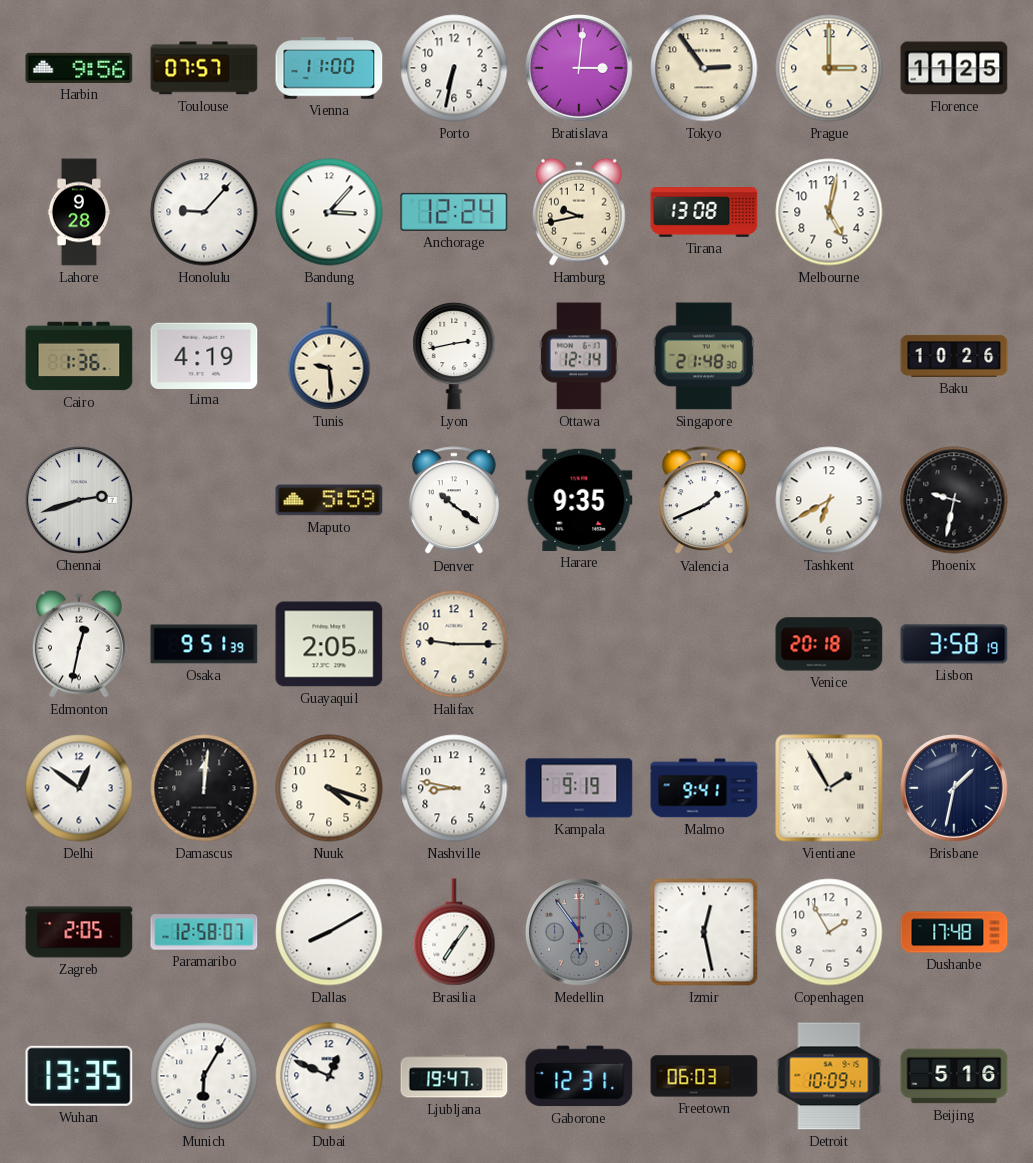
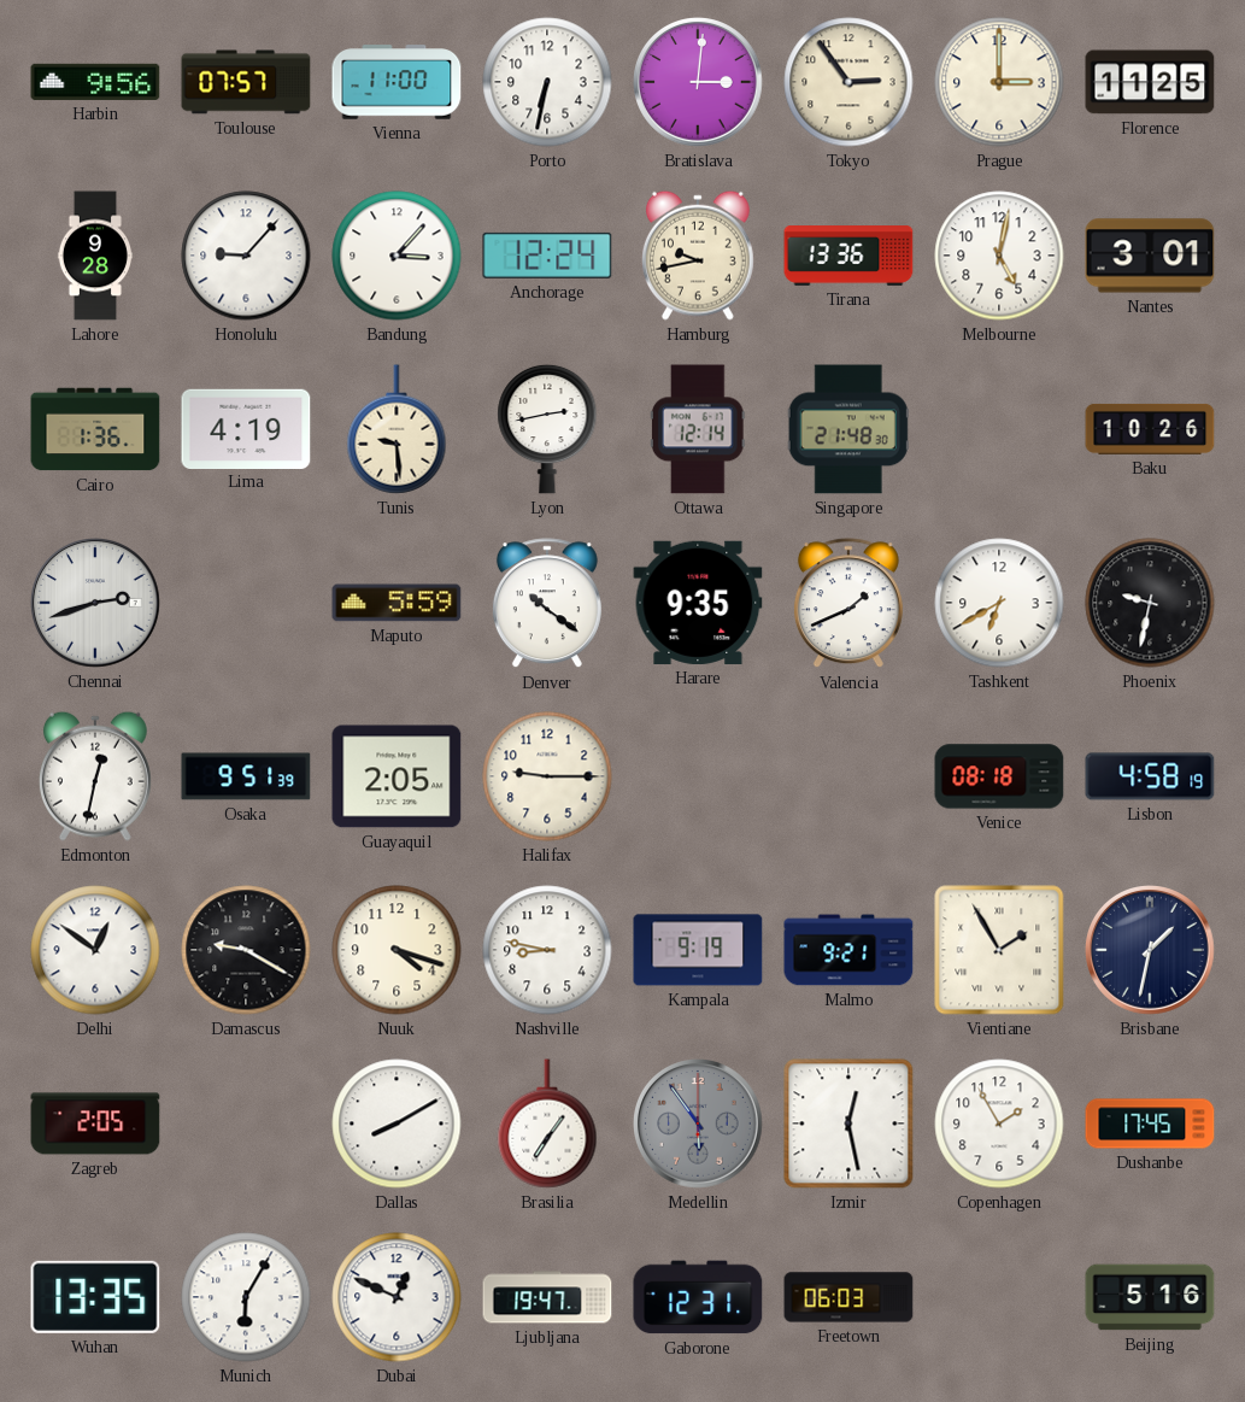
Tirana: 13:08 -> 13:36
Nantes: none -> 3:01
Venice: 20:18 -> 08:18
Lisbon: 3:58 -> 4:58
Damascus: 12:01 -> 9:20
Malmo: 9:41 -> 9:21
Paramaribo: 12:58 -> none
Dushanbe: 17:48 -> 17:45
Detroit: 10:09 -> none
